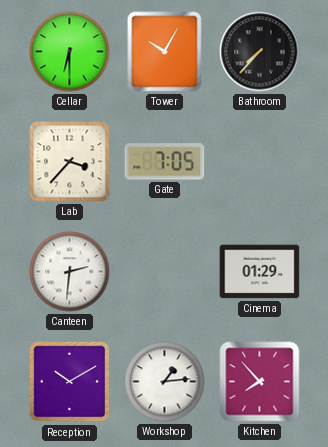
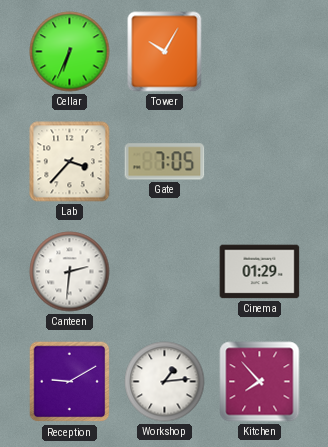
Cellar: 6:30 -> 6:34
Bathroom: 7:37 -> none
Reception: 10:10 -> 9:10
